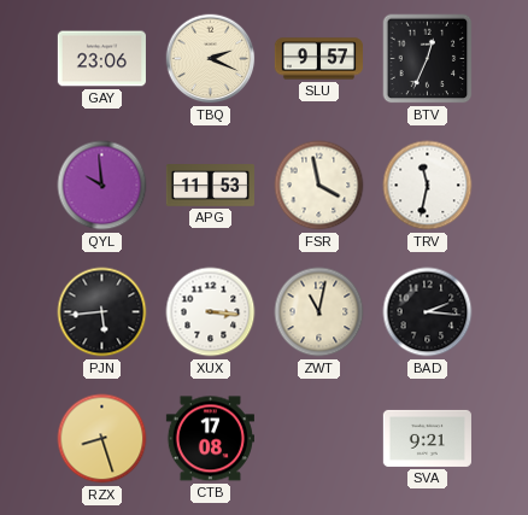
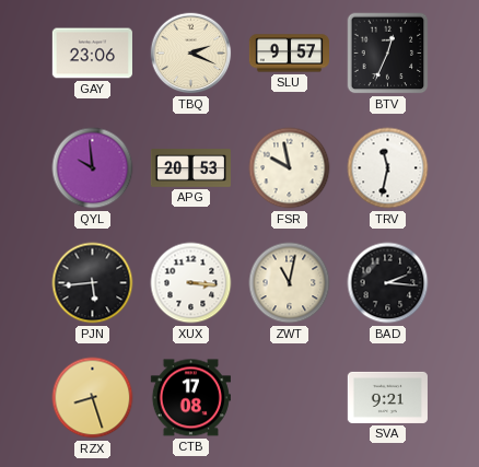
APG: 11:53 -> 20:53
FSR: 3:58 -> 9:58
